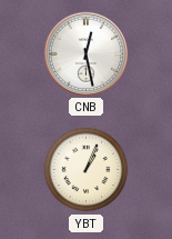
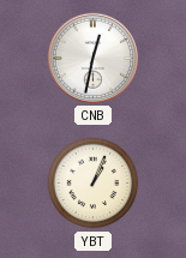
CNB: 12:28 -> 12:32
